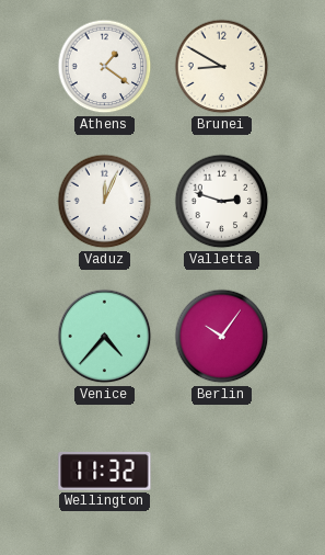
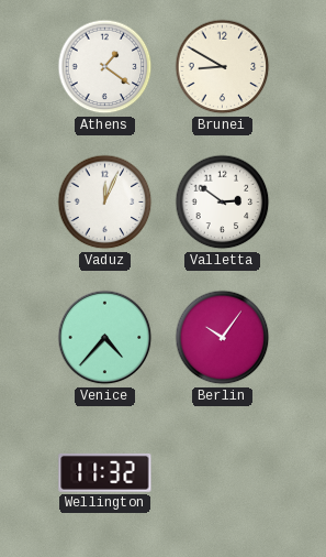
Valletta: 2:48 -> 2:51
